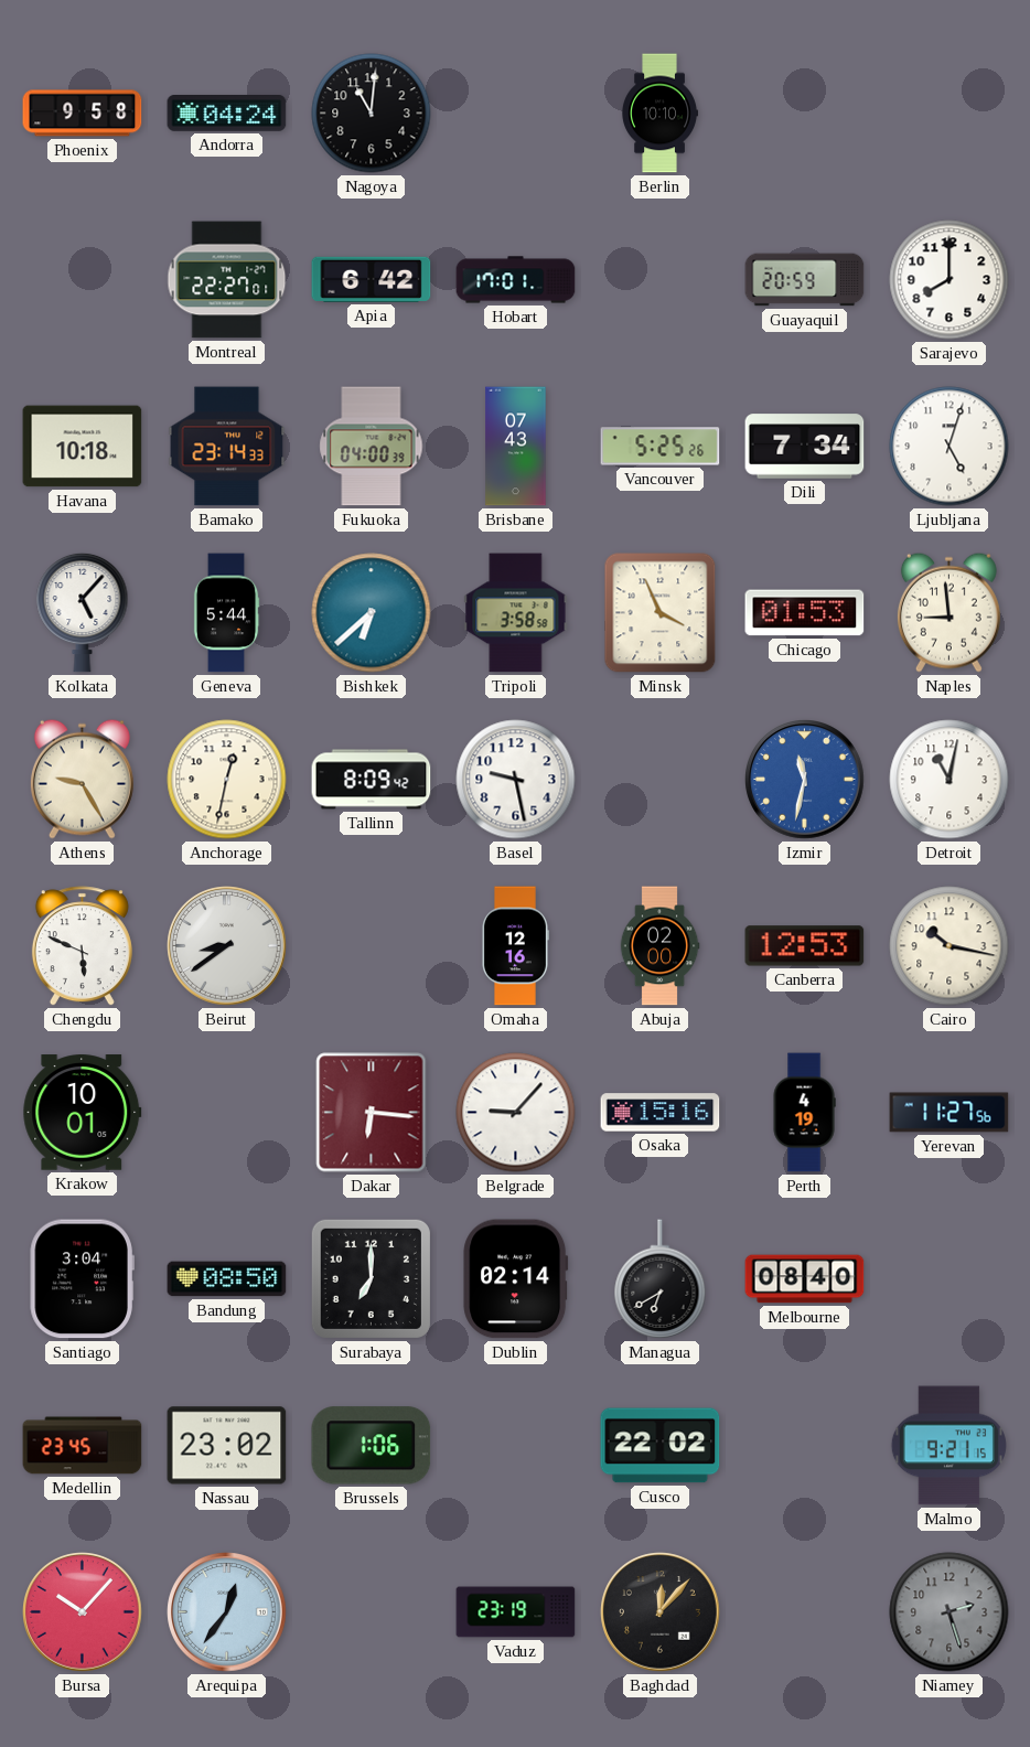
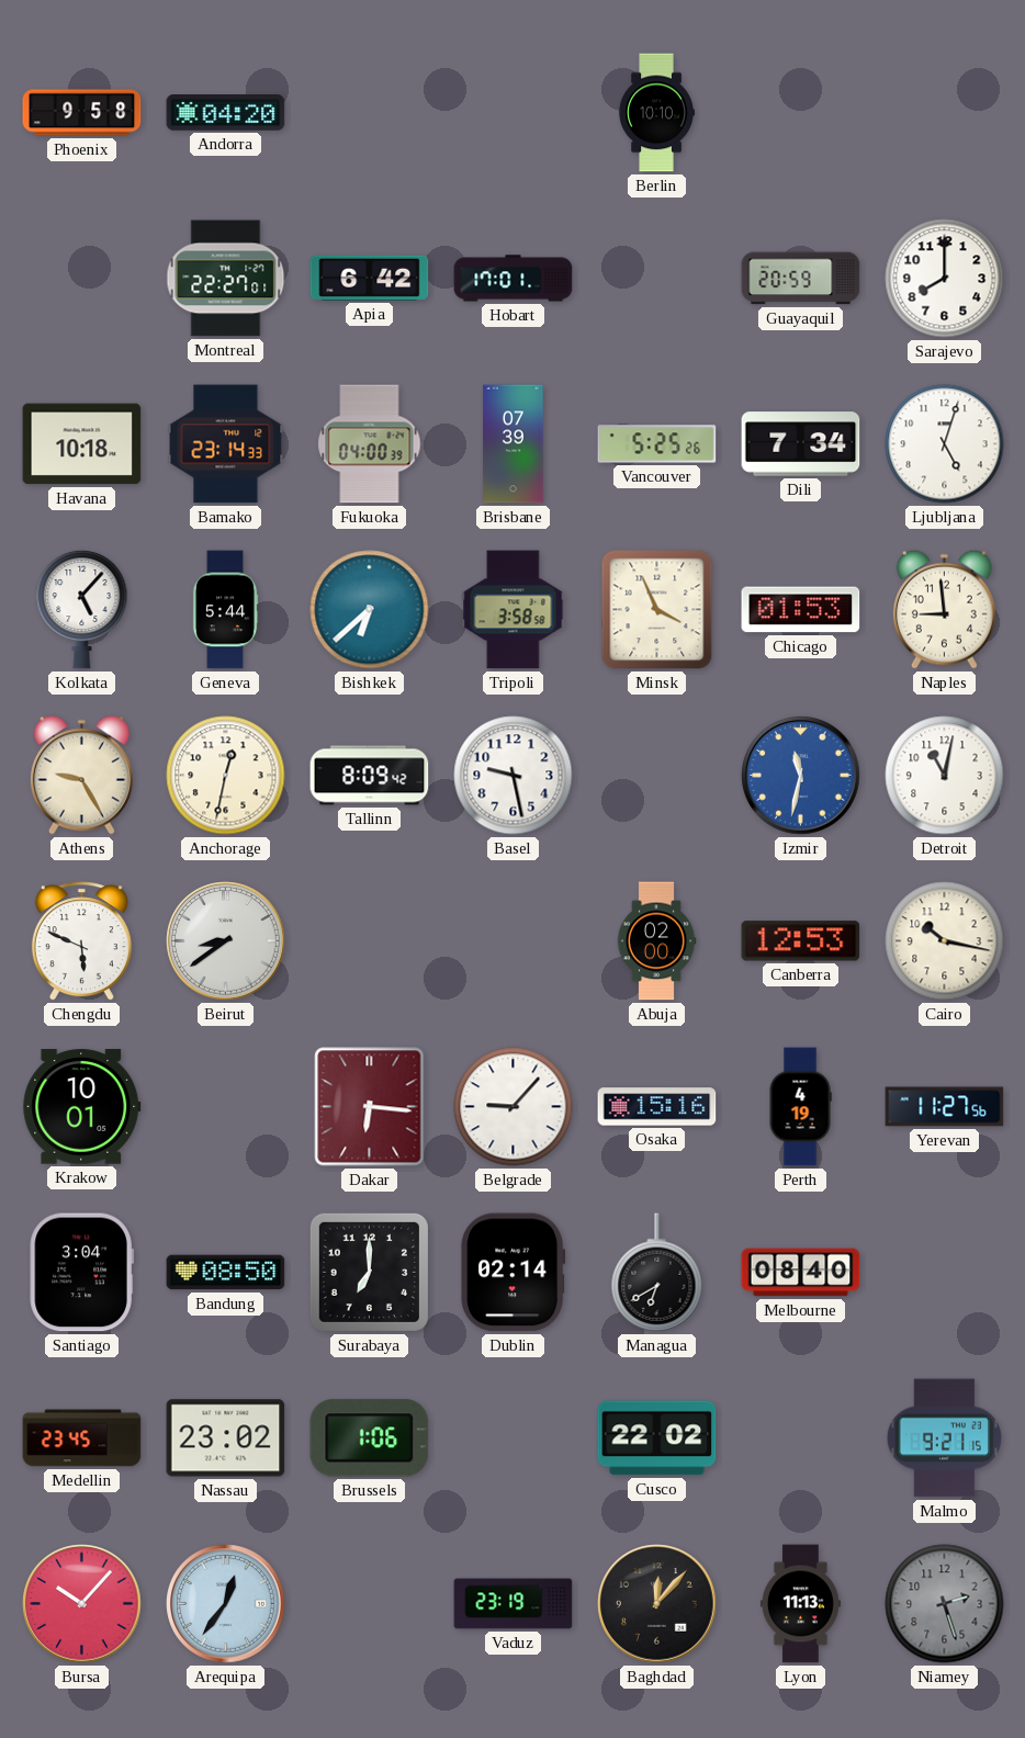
Andorra: 04:24 -> 04:20
Nagoya: 11:01 -> none
Brisbane: 07:43 -> 07:39
Omaha: 12:16 -> none
Lyon: none -> 11:13
